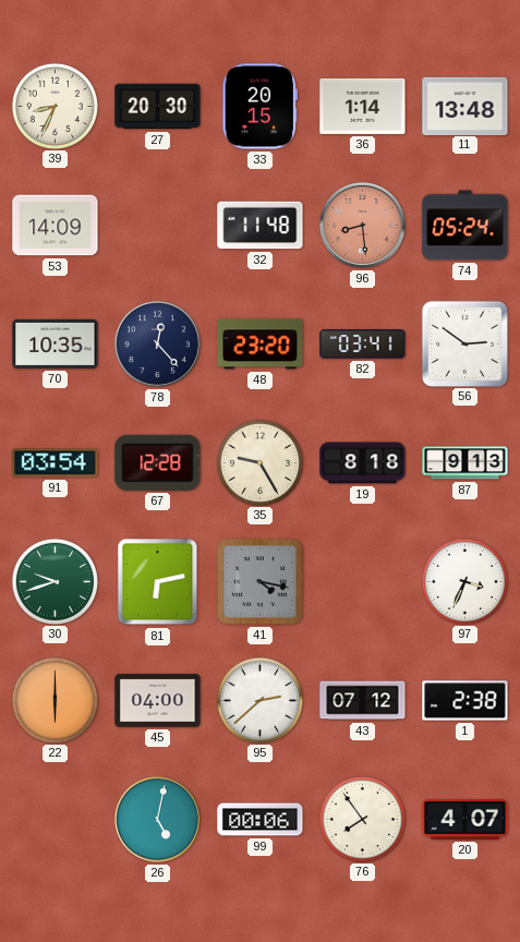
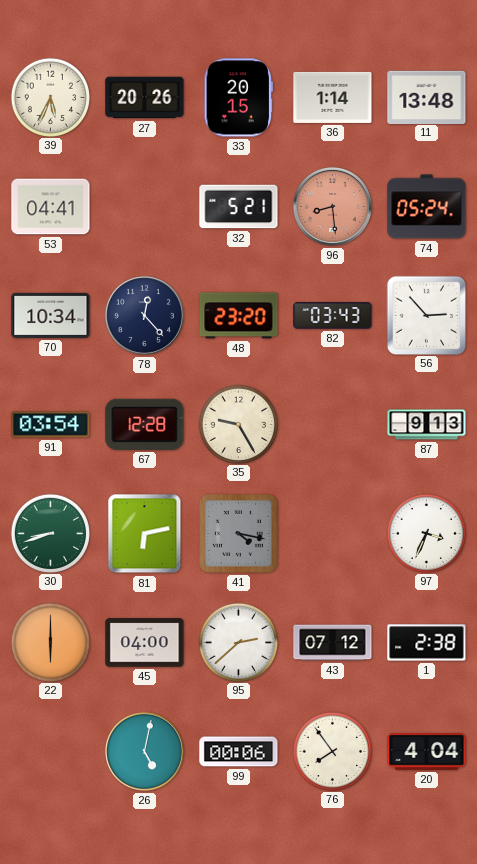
39: 8:34 -> 5:34
27: 20:30 -> 20:26
53: 14:09 -> 04:41
32: 11:48 -> 5:21
70: 10:35 -> 10:34
82: 03:41 -> 03:43
56: 2:51 -> 2:53
19: 8:18 -> none
30: 9:42 -> 8:42
20: 4:07 -> 4:04
